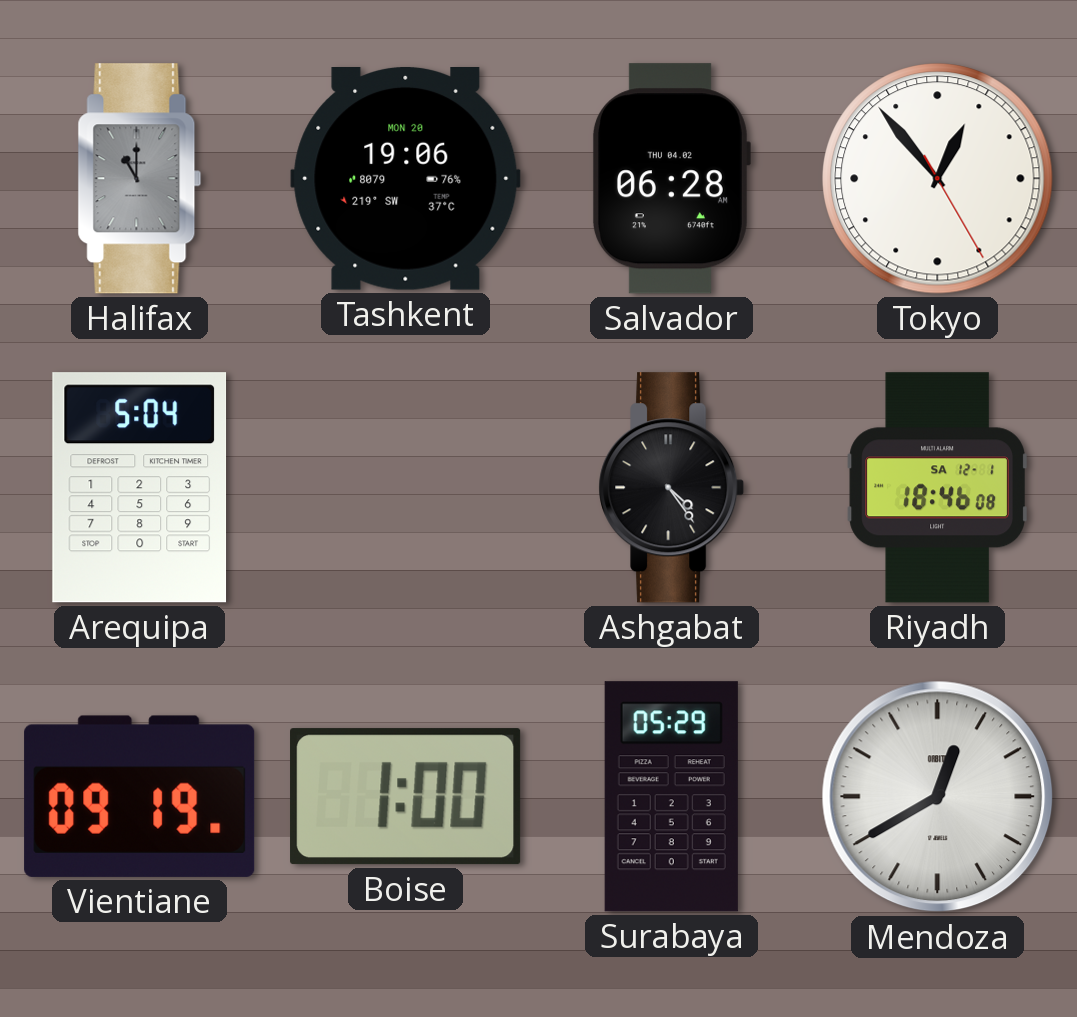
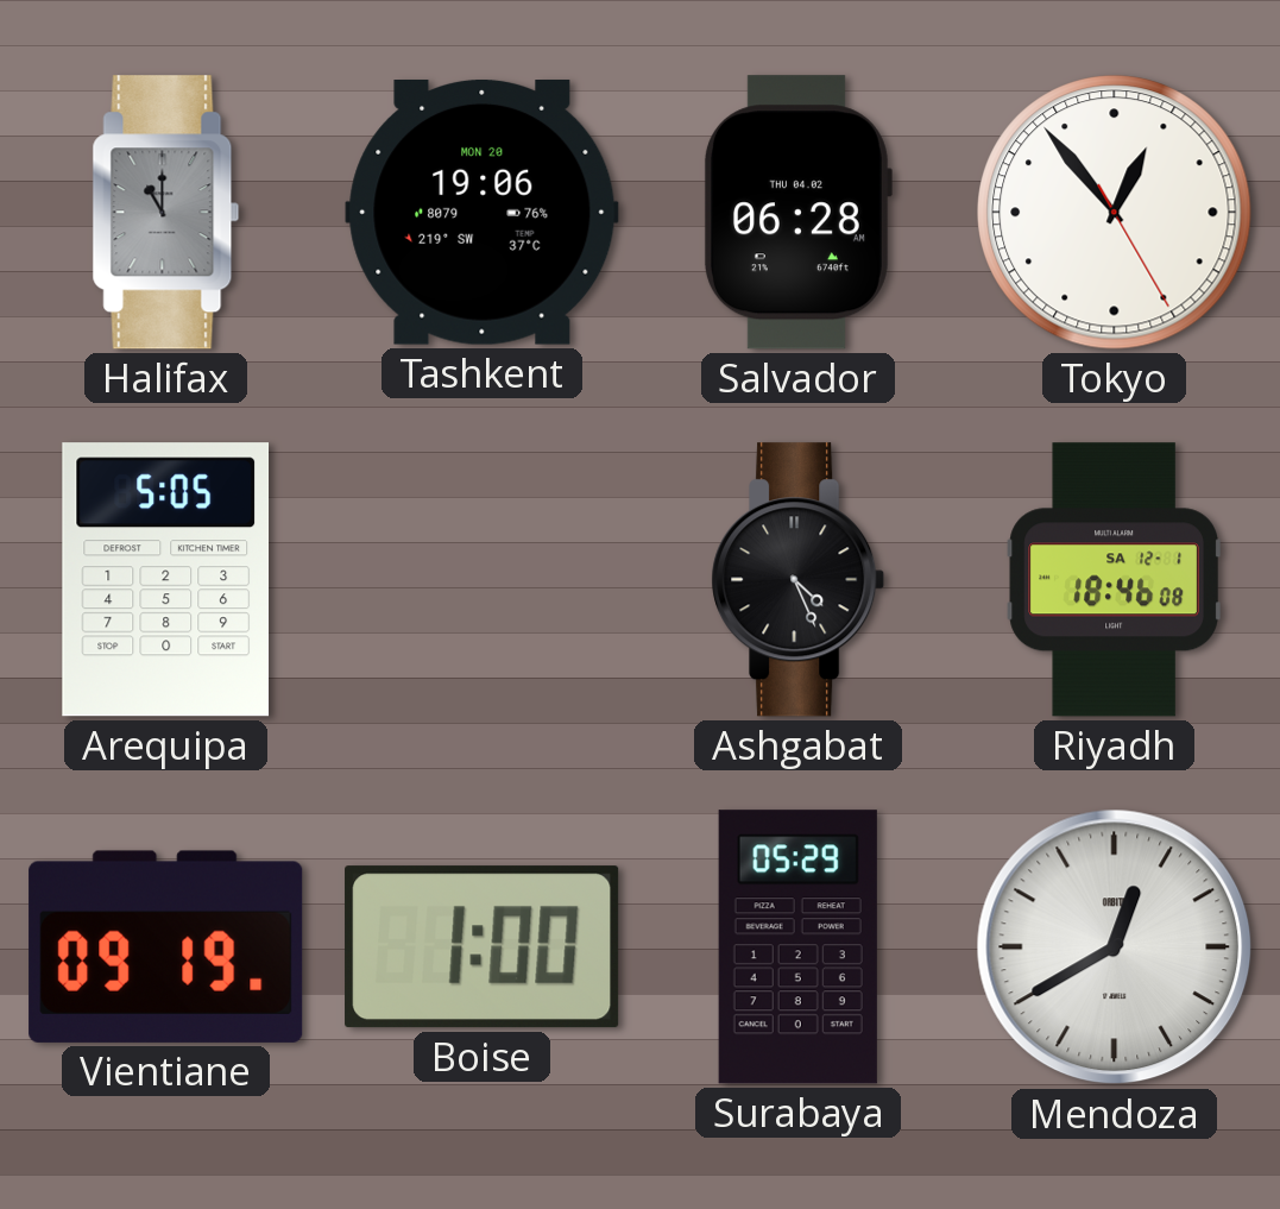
Arequipa: 5:04 -> 5:05
Ashgabat: 4:24 -> 4:26
